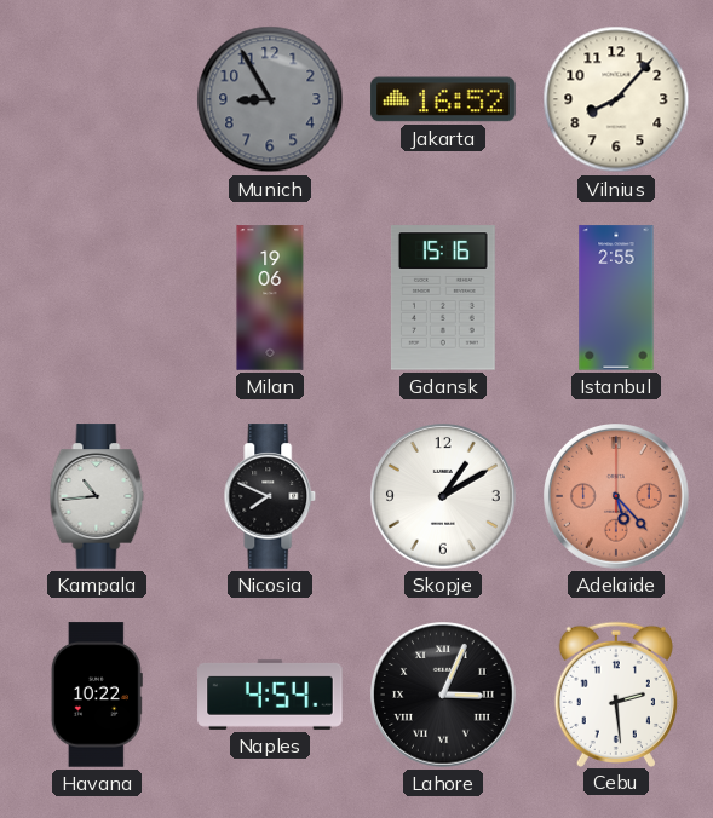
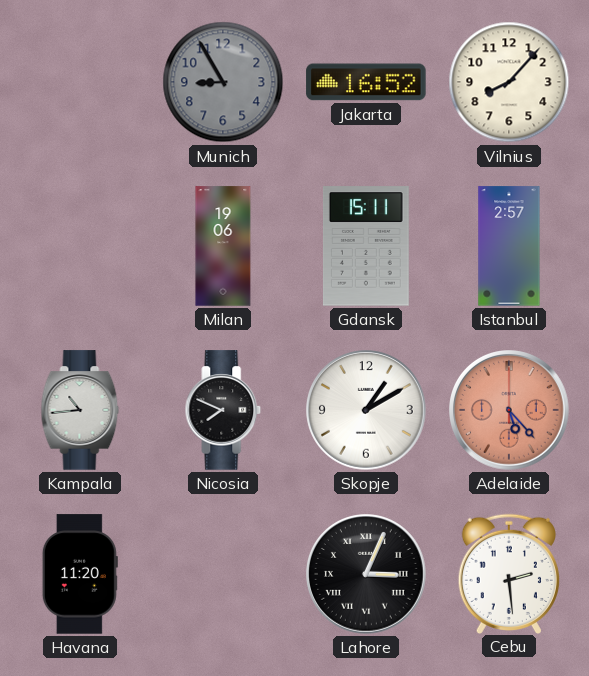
Gdansk: 15:16 -> 15:11
Istanbul: 2:55 -> 2:57
Havana: 10:22 -> 11:20
Naples: 4:54 -> none
